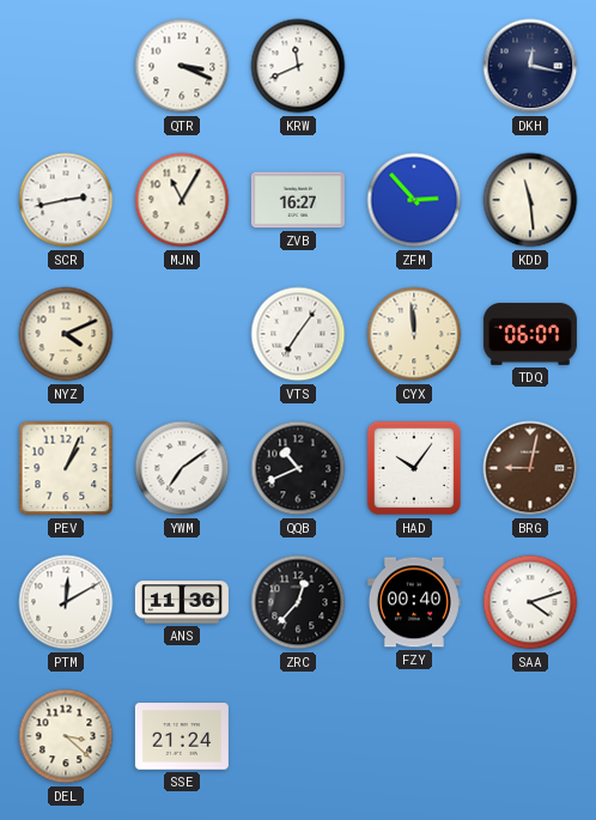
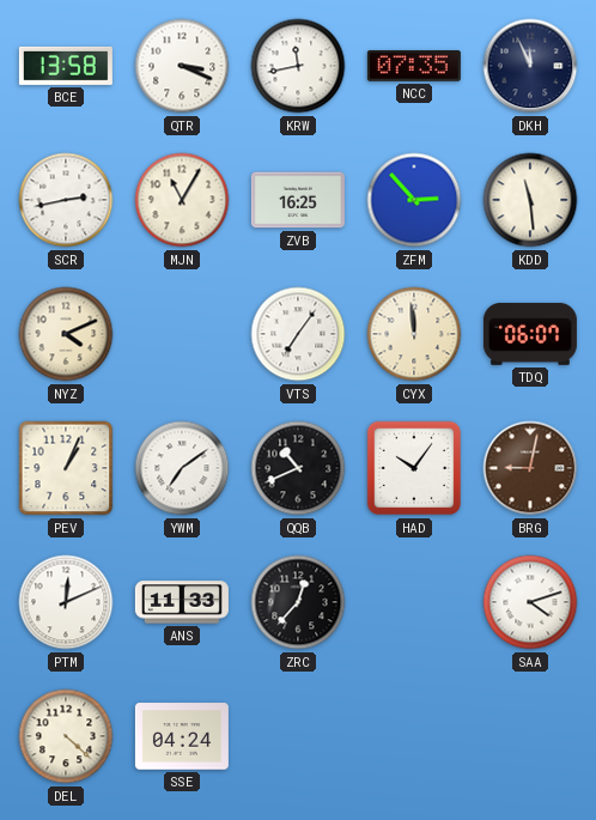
BCE: none -> 13:58
KRW: 11:41 -> 11:43
NCC: none -> 07:35
DKH: 12:17 -> 11:56
ZVB: 16:27 -> 16:25
PTM: 12:10 -> 12:11
ANS: 11:36 -> 11:33
FZY: 00:40 -> none
DEL: 3:22 -> 4:22
SSE: 21:24 -> 04:24
